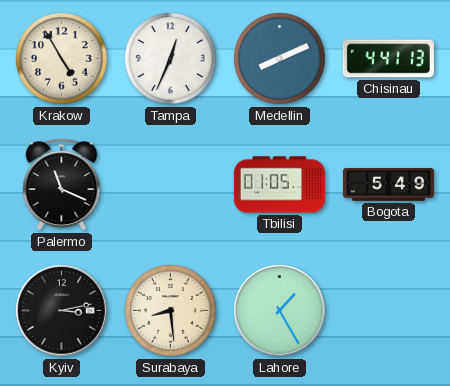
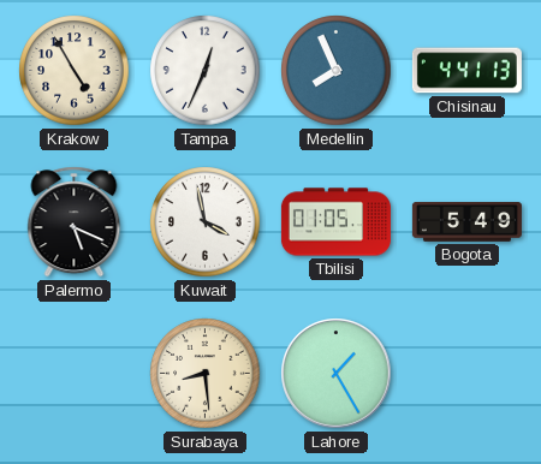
Medellin: 8:11 -> 7:56
Palermo: 11:19 -> 5:19
Kuwait: none -> 3:58
Kyiv: 3:13 -> none
